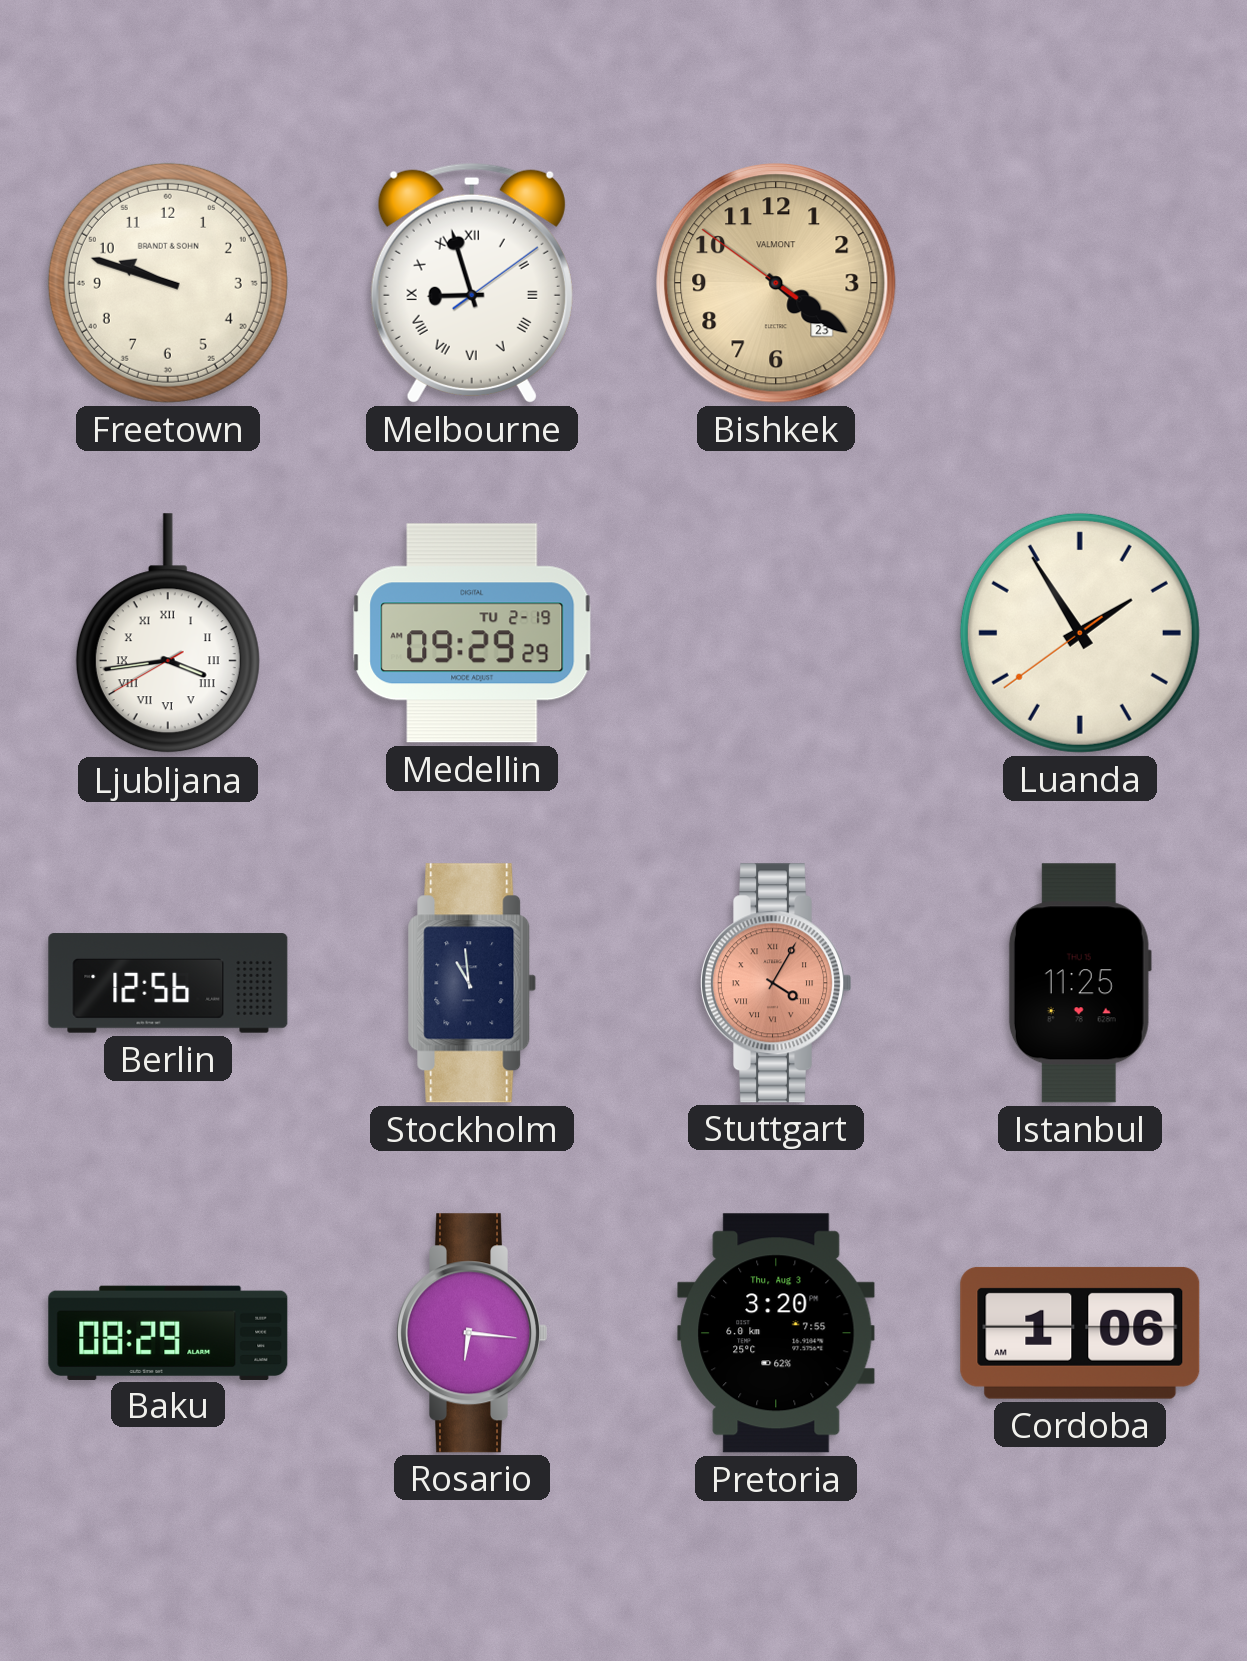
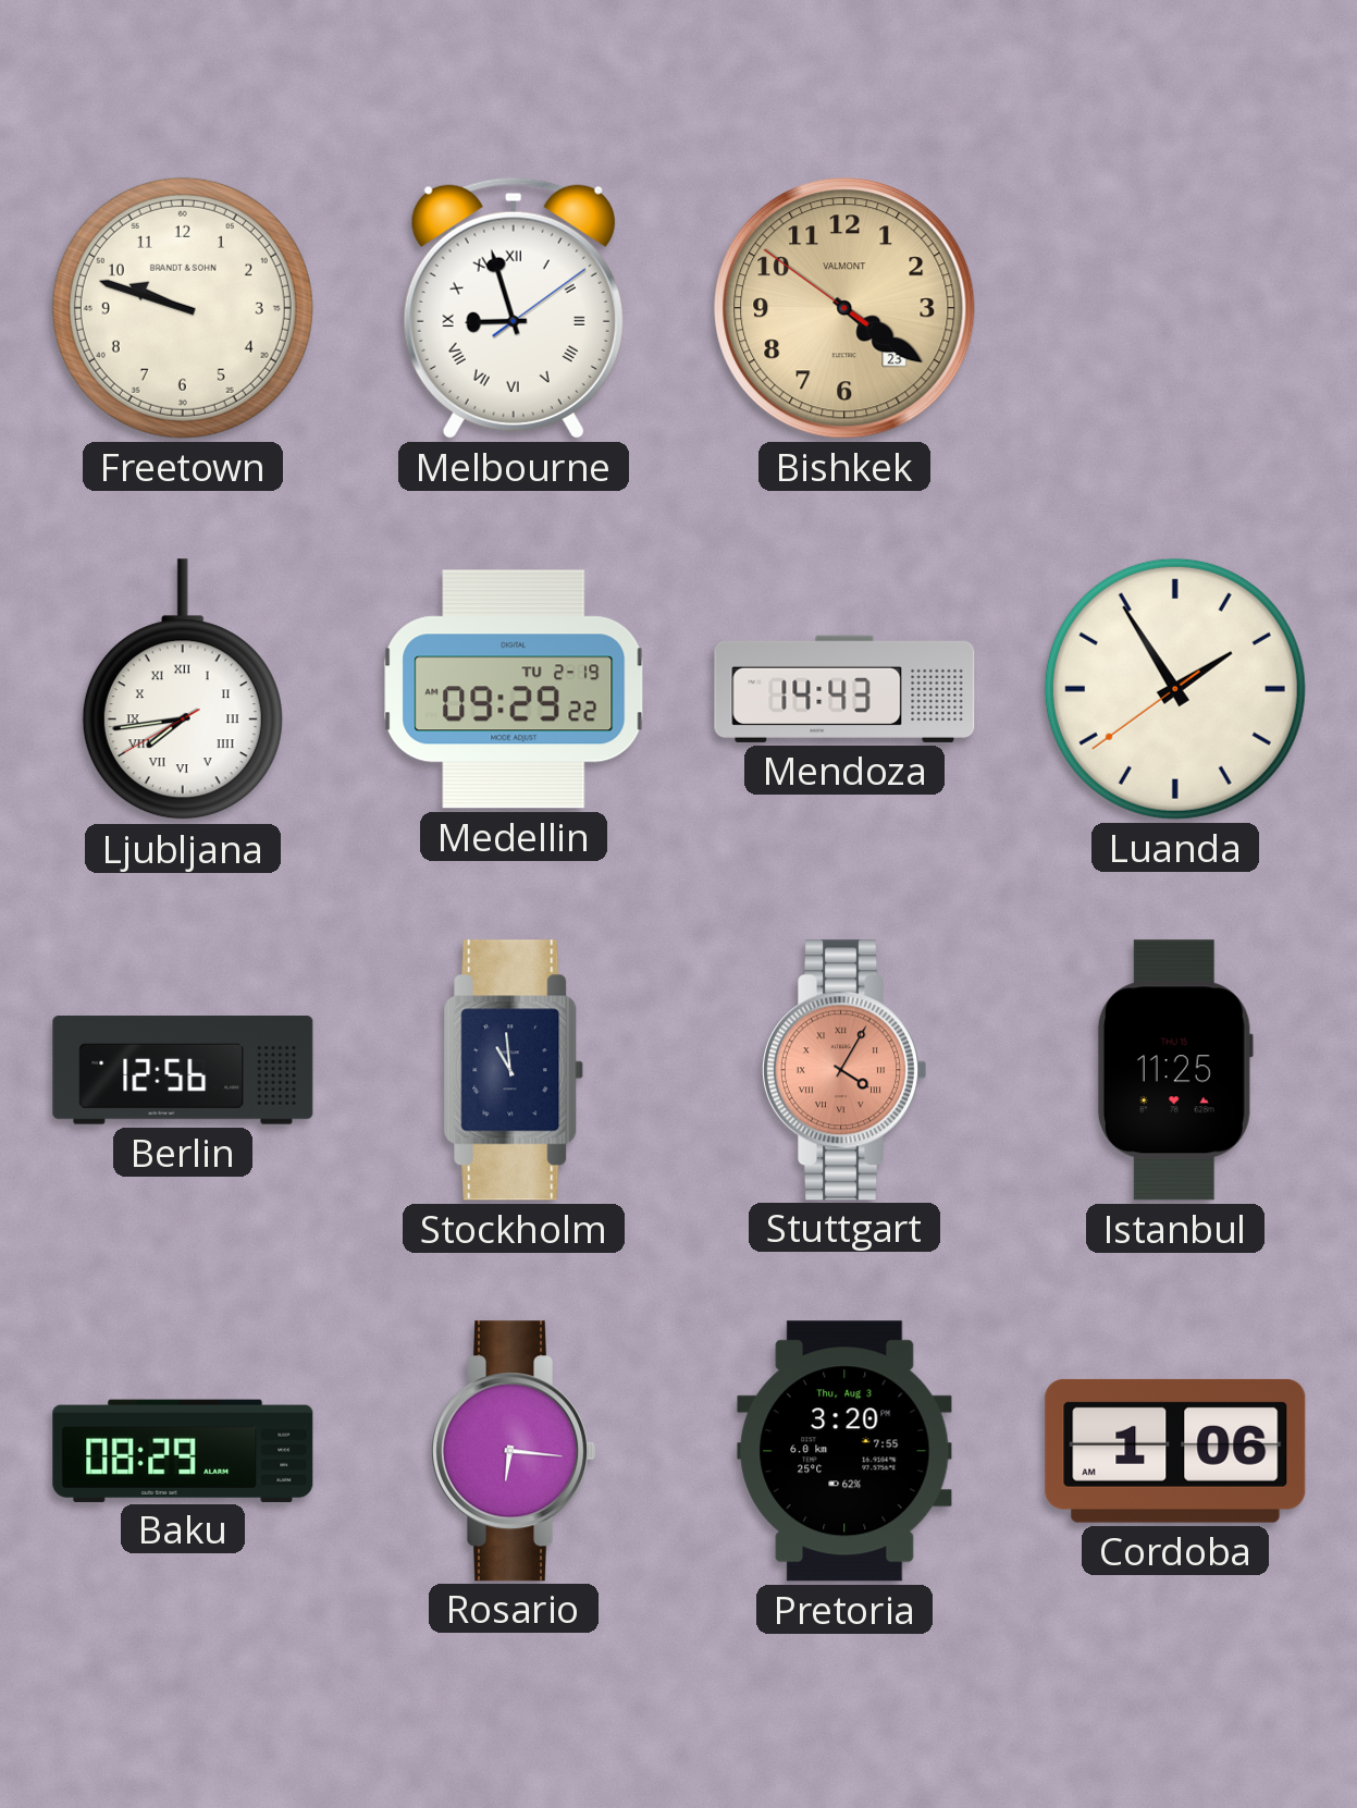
Ljubljana: 3:43 -> 7:43
Medellin: 09:29:29 -> 09:29:22
Mendoza: none -> 14:43
